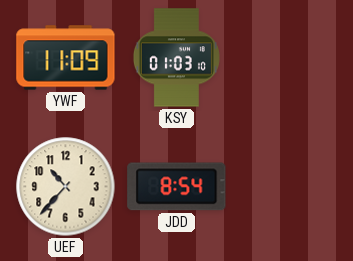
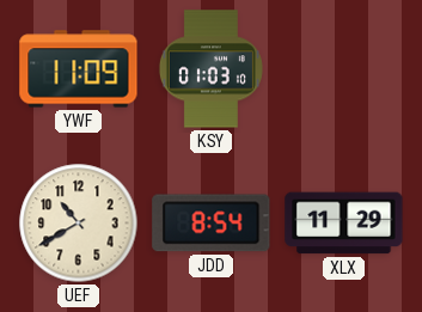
UEF: 10:37 -> 10:40
XLX: none -> 11:29
